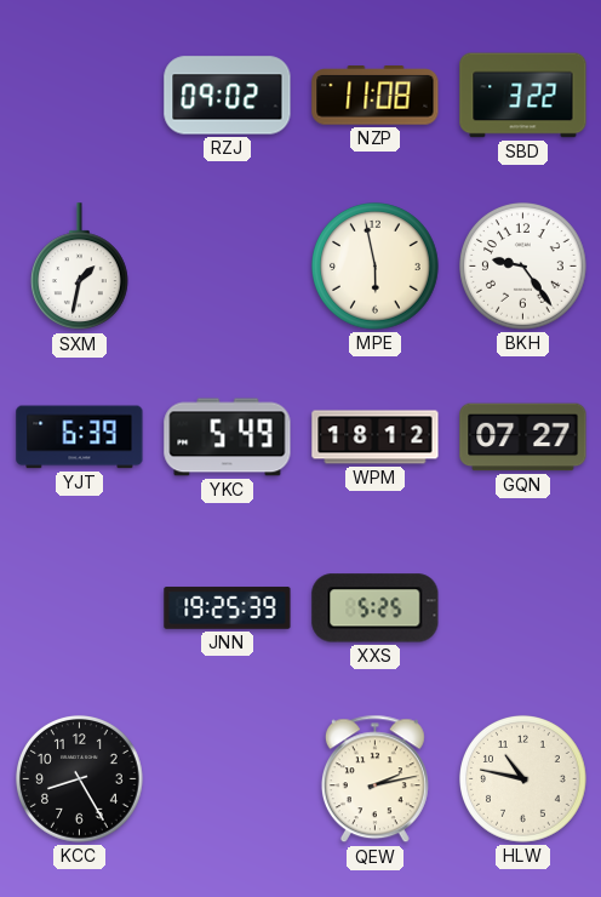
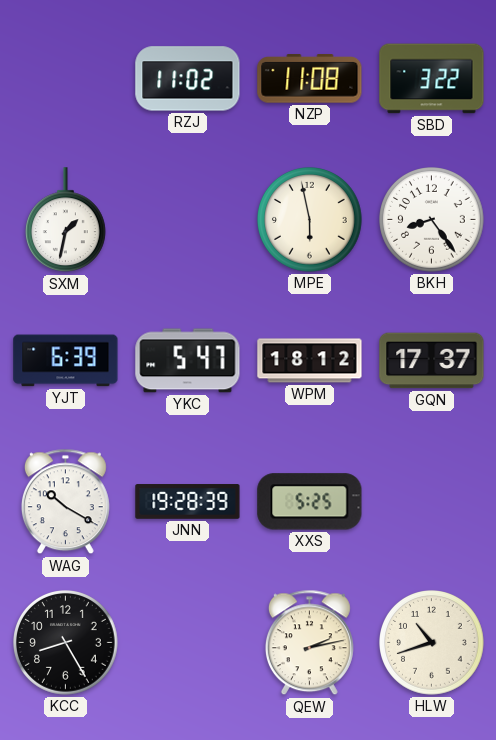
RZJ: 09:02 -> 11:02
BKH: 9:24 -> 8:24
YKC: 5:49 -> 5:47
GQN: 07:27 -> 17:37
WAG: none -> 10:20
JNN: 19:25 -> 19:28
HLW: 10:47 -> 10:42
